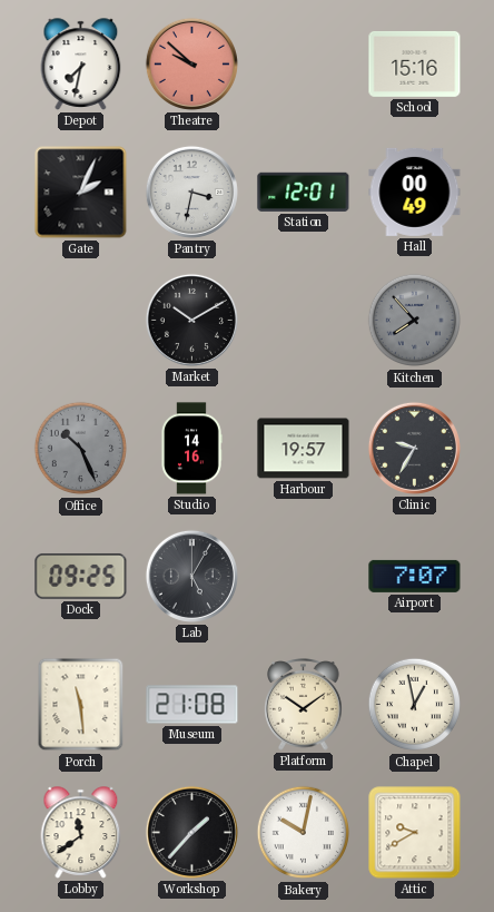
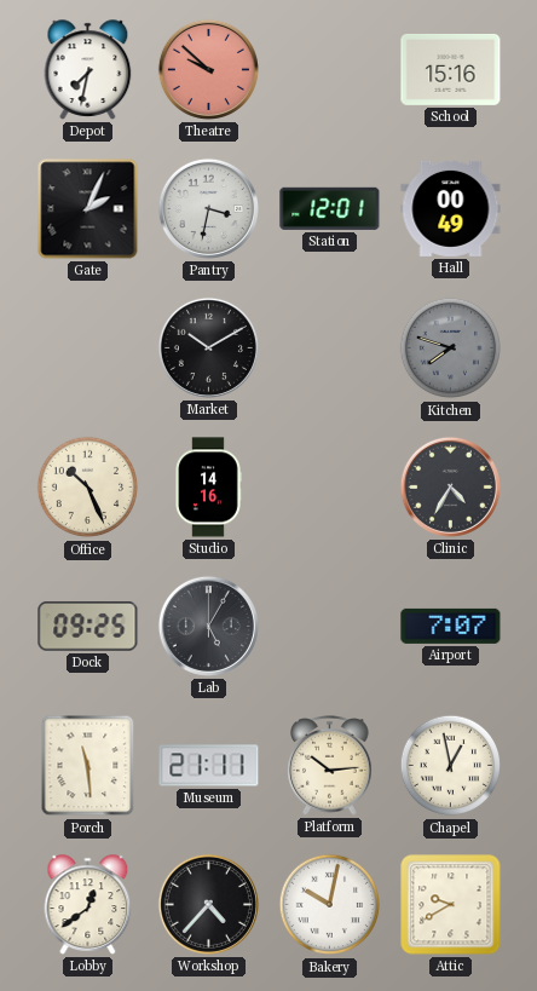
Kitchen: 7:53 -> 7:48
Office dial: grey -> cream
Harbour: 19:57 -> none
Clinic: 9:35 -> 4:35
Museum: 21:08 -> 21:11
Platform: 10:09 -> 10:14
Lobby: 11:39 -> 12:39
Workshop: 1:37 -> 4:37
